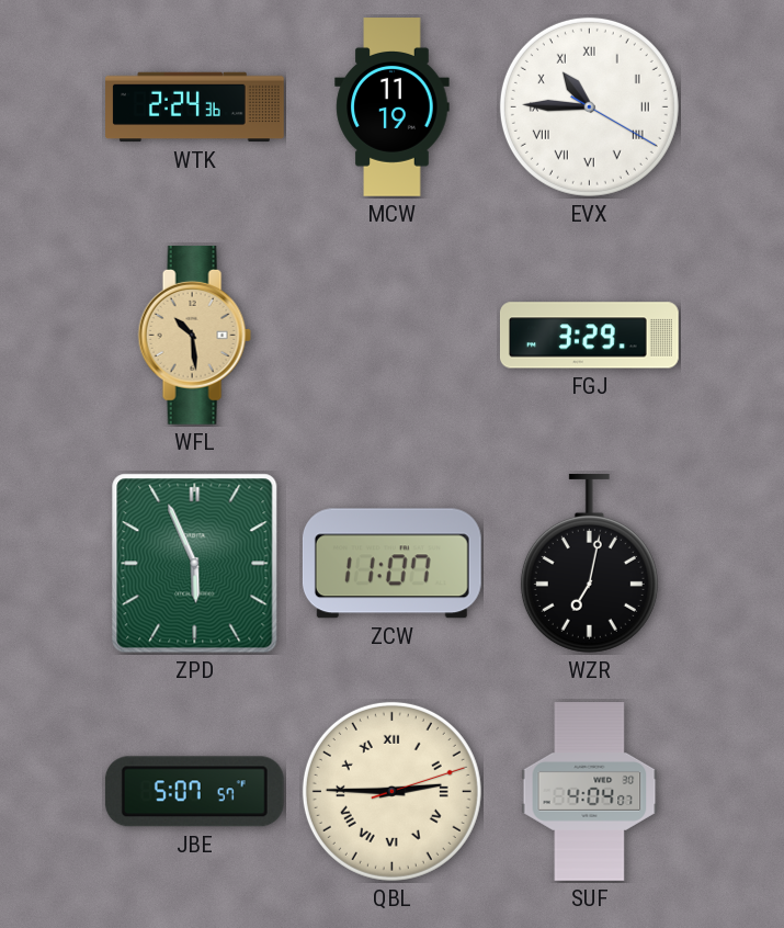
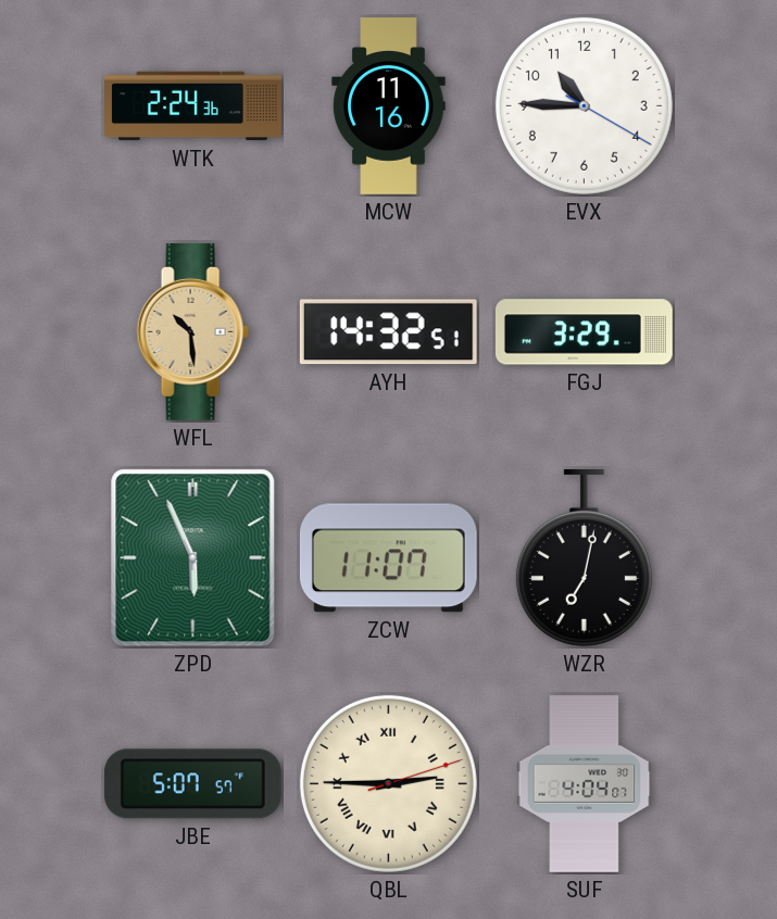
MCW: 11:19 -> 11:16
EVX numerals: Roman -> Arabic
AYH: none -> 14:32
